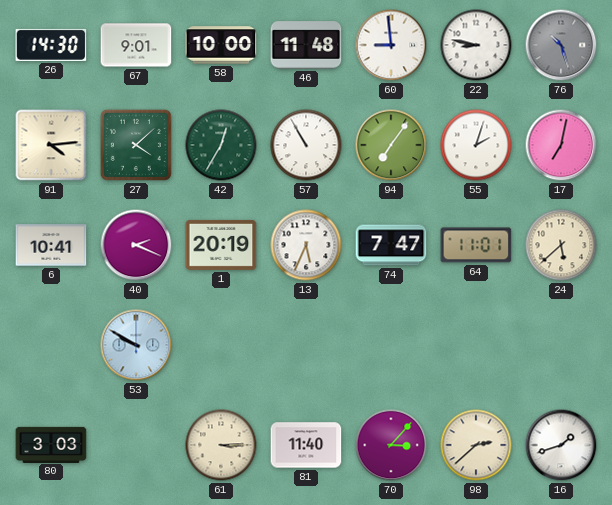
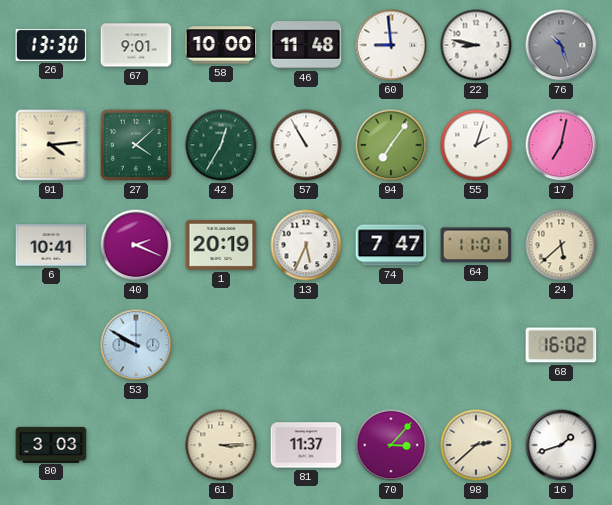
26: 14:30 -> 13:30
68: none -> 16:02
81: 11:40 -> 11:37
